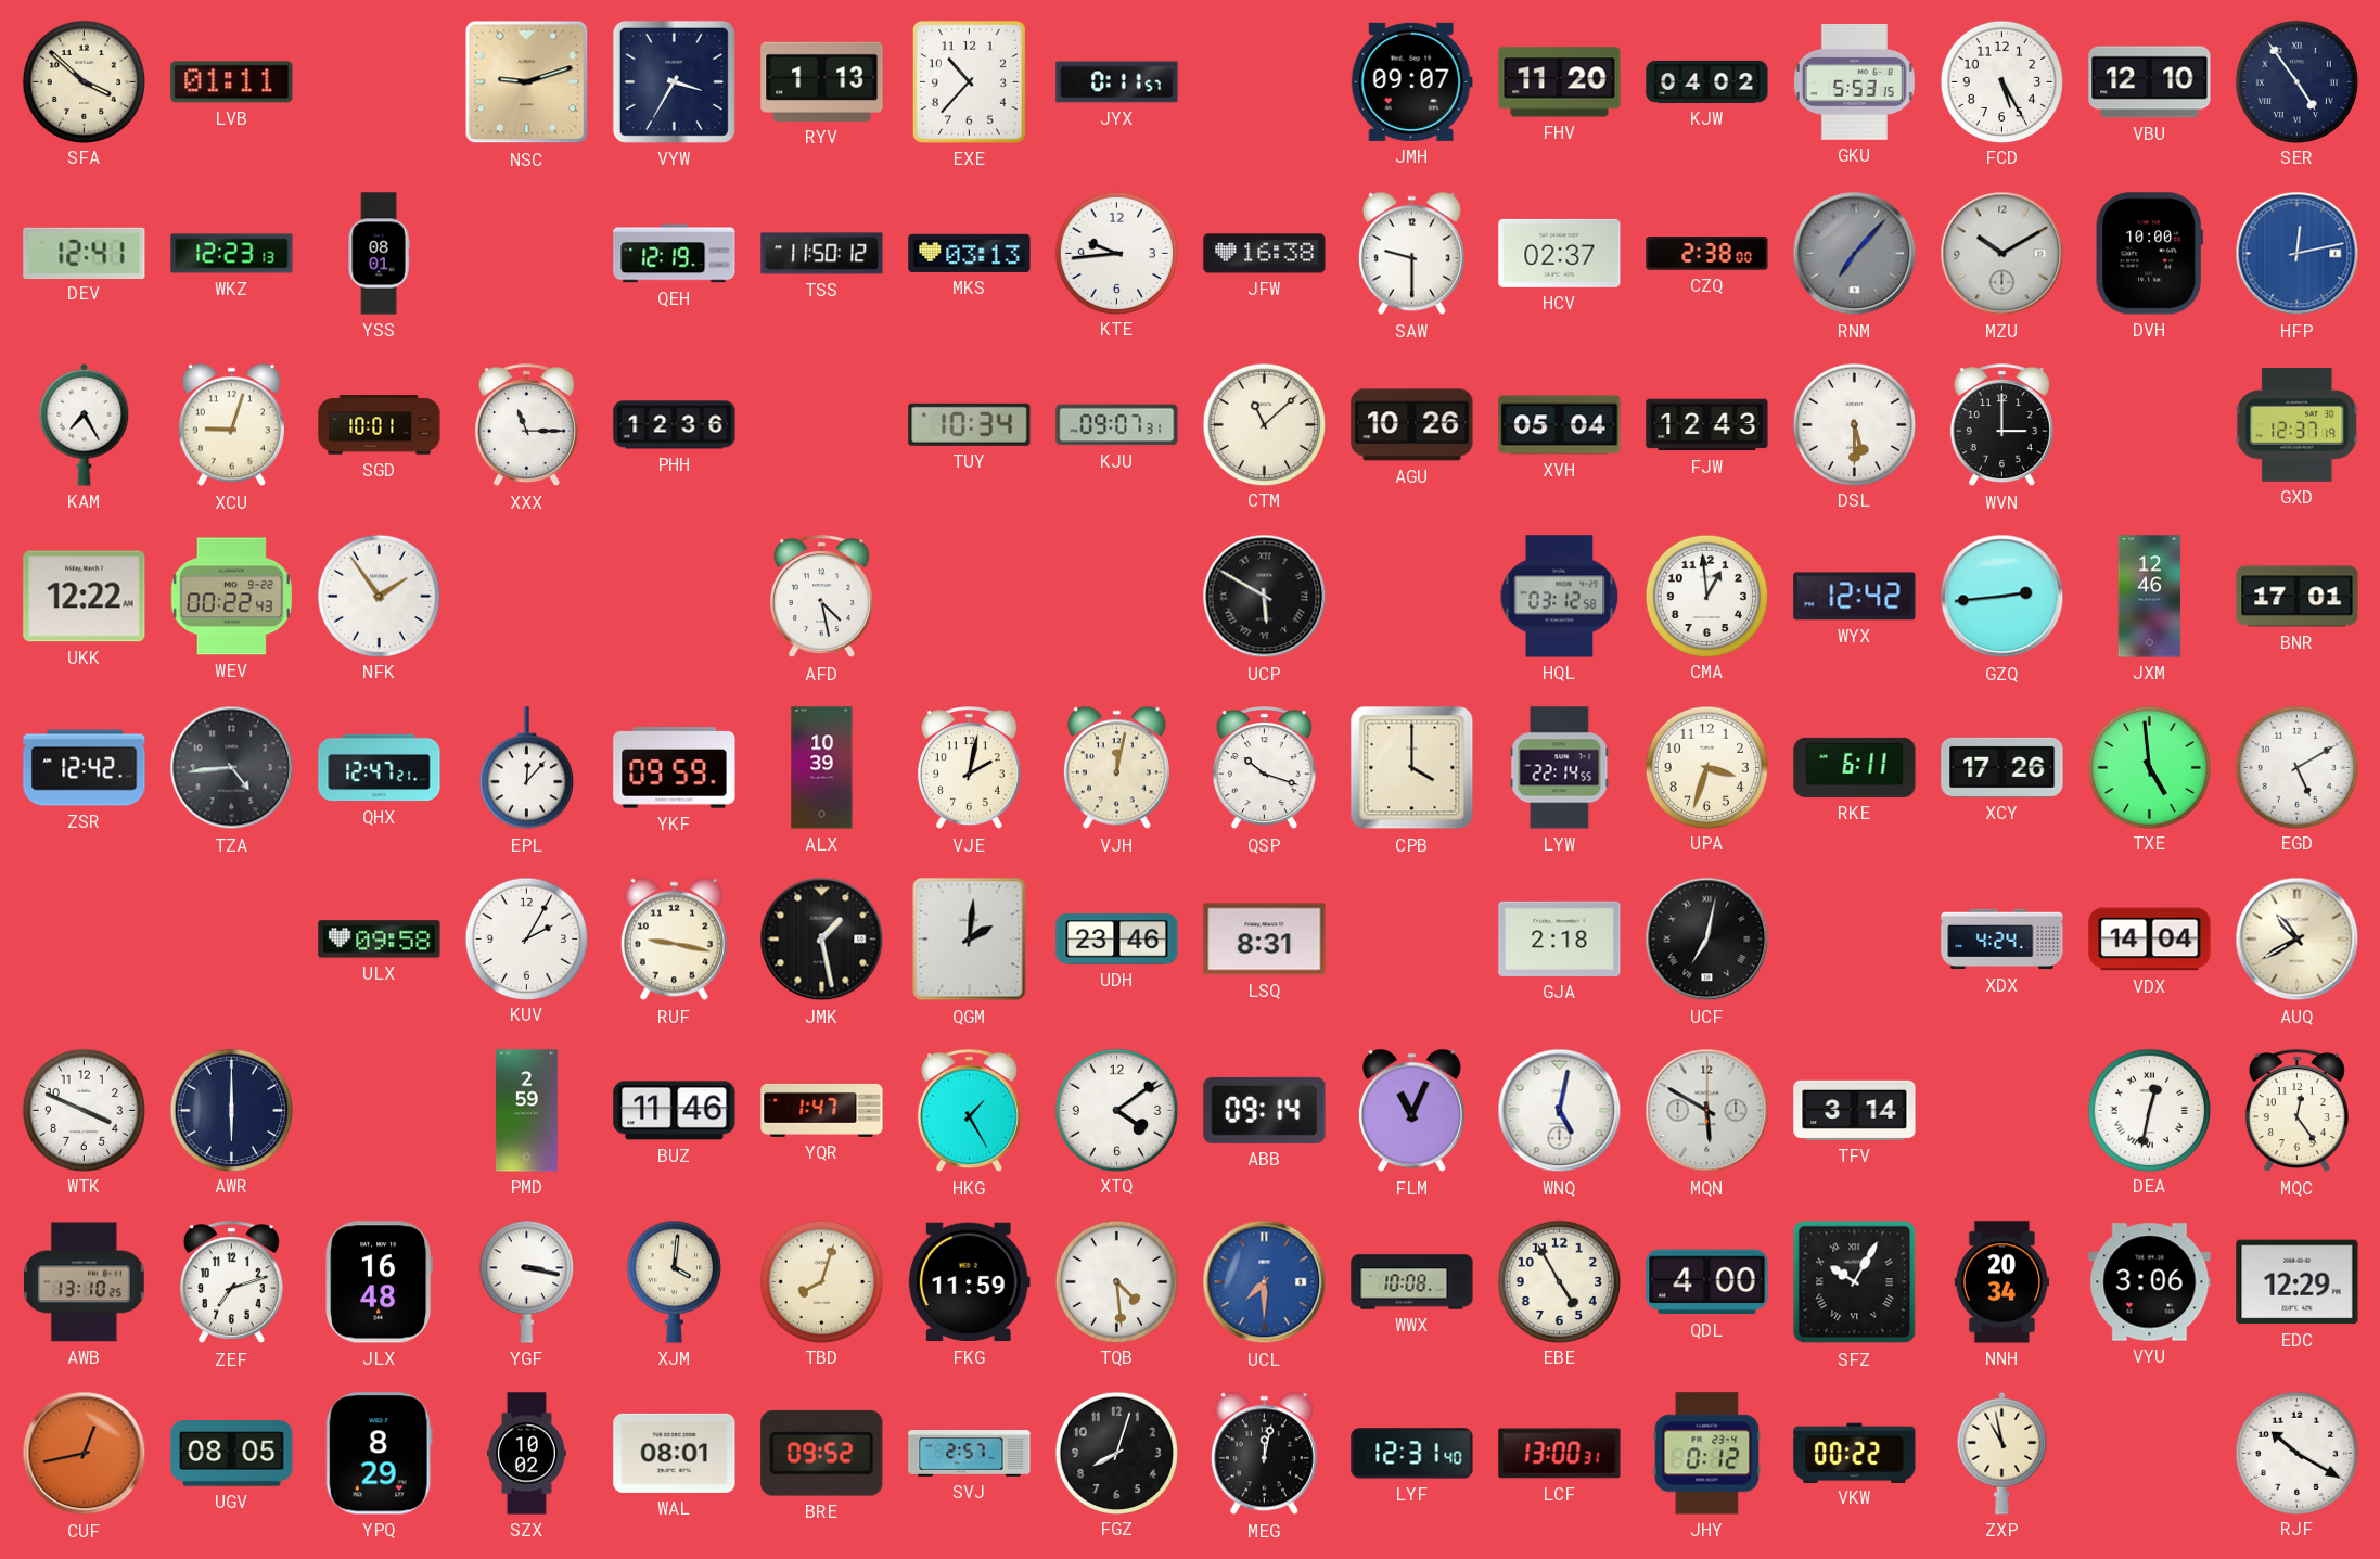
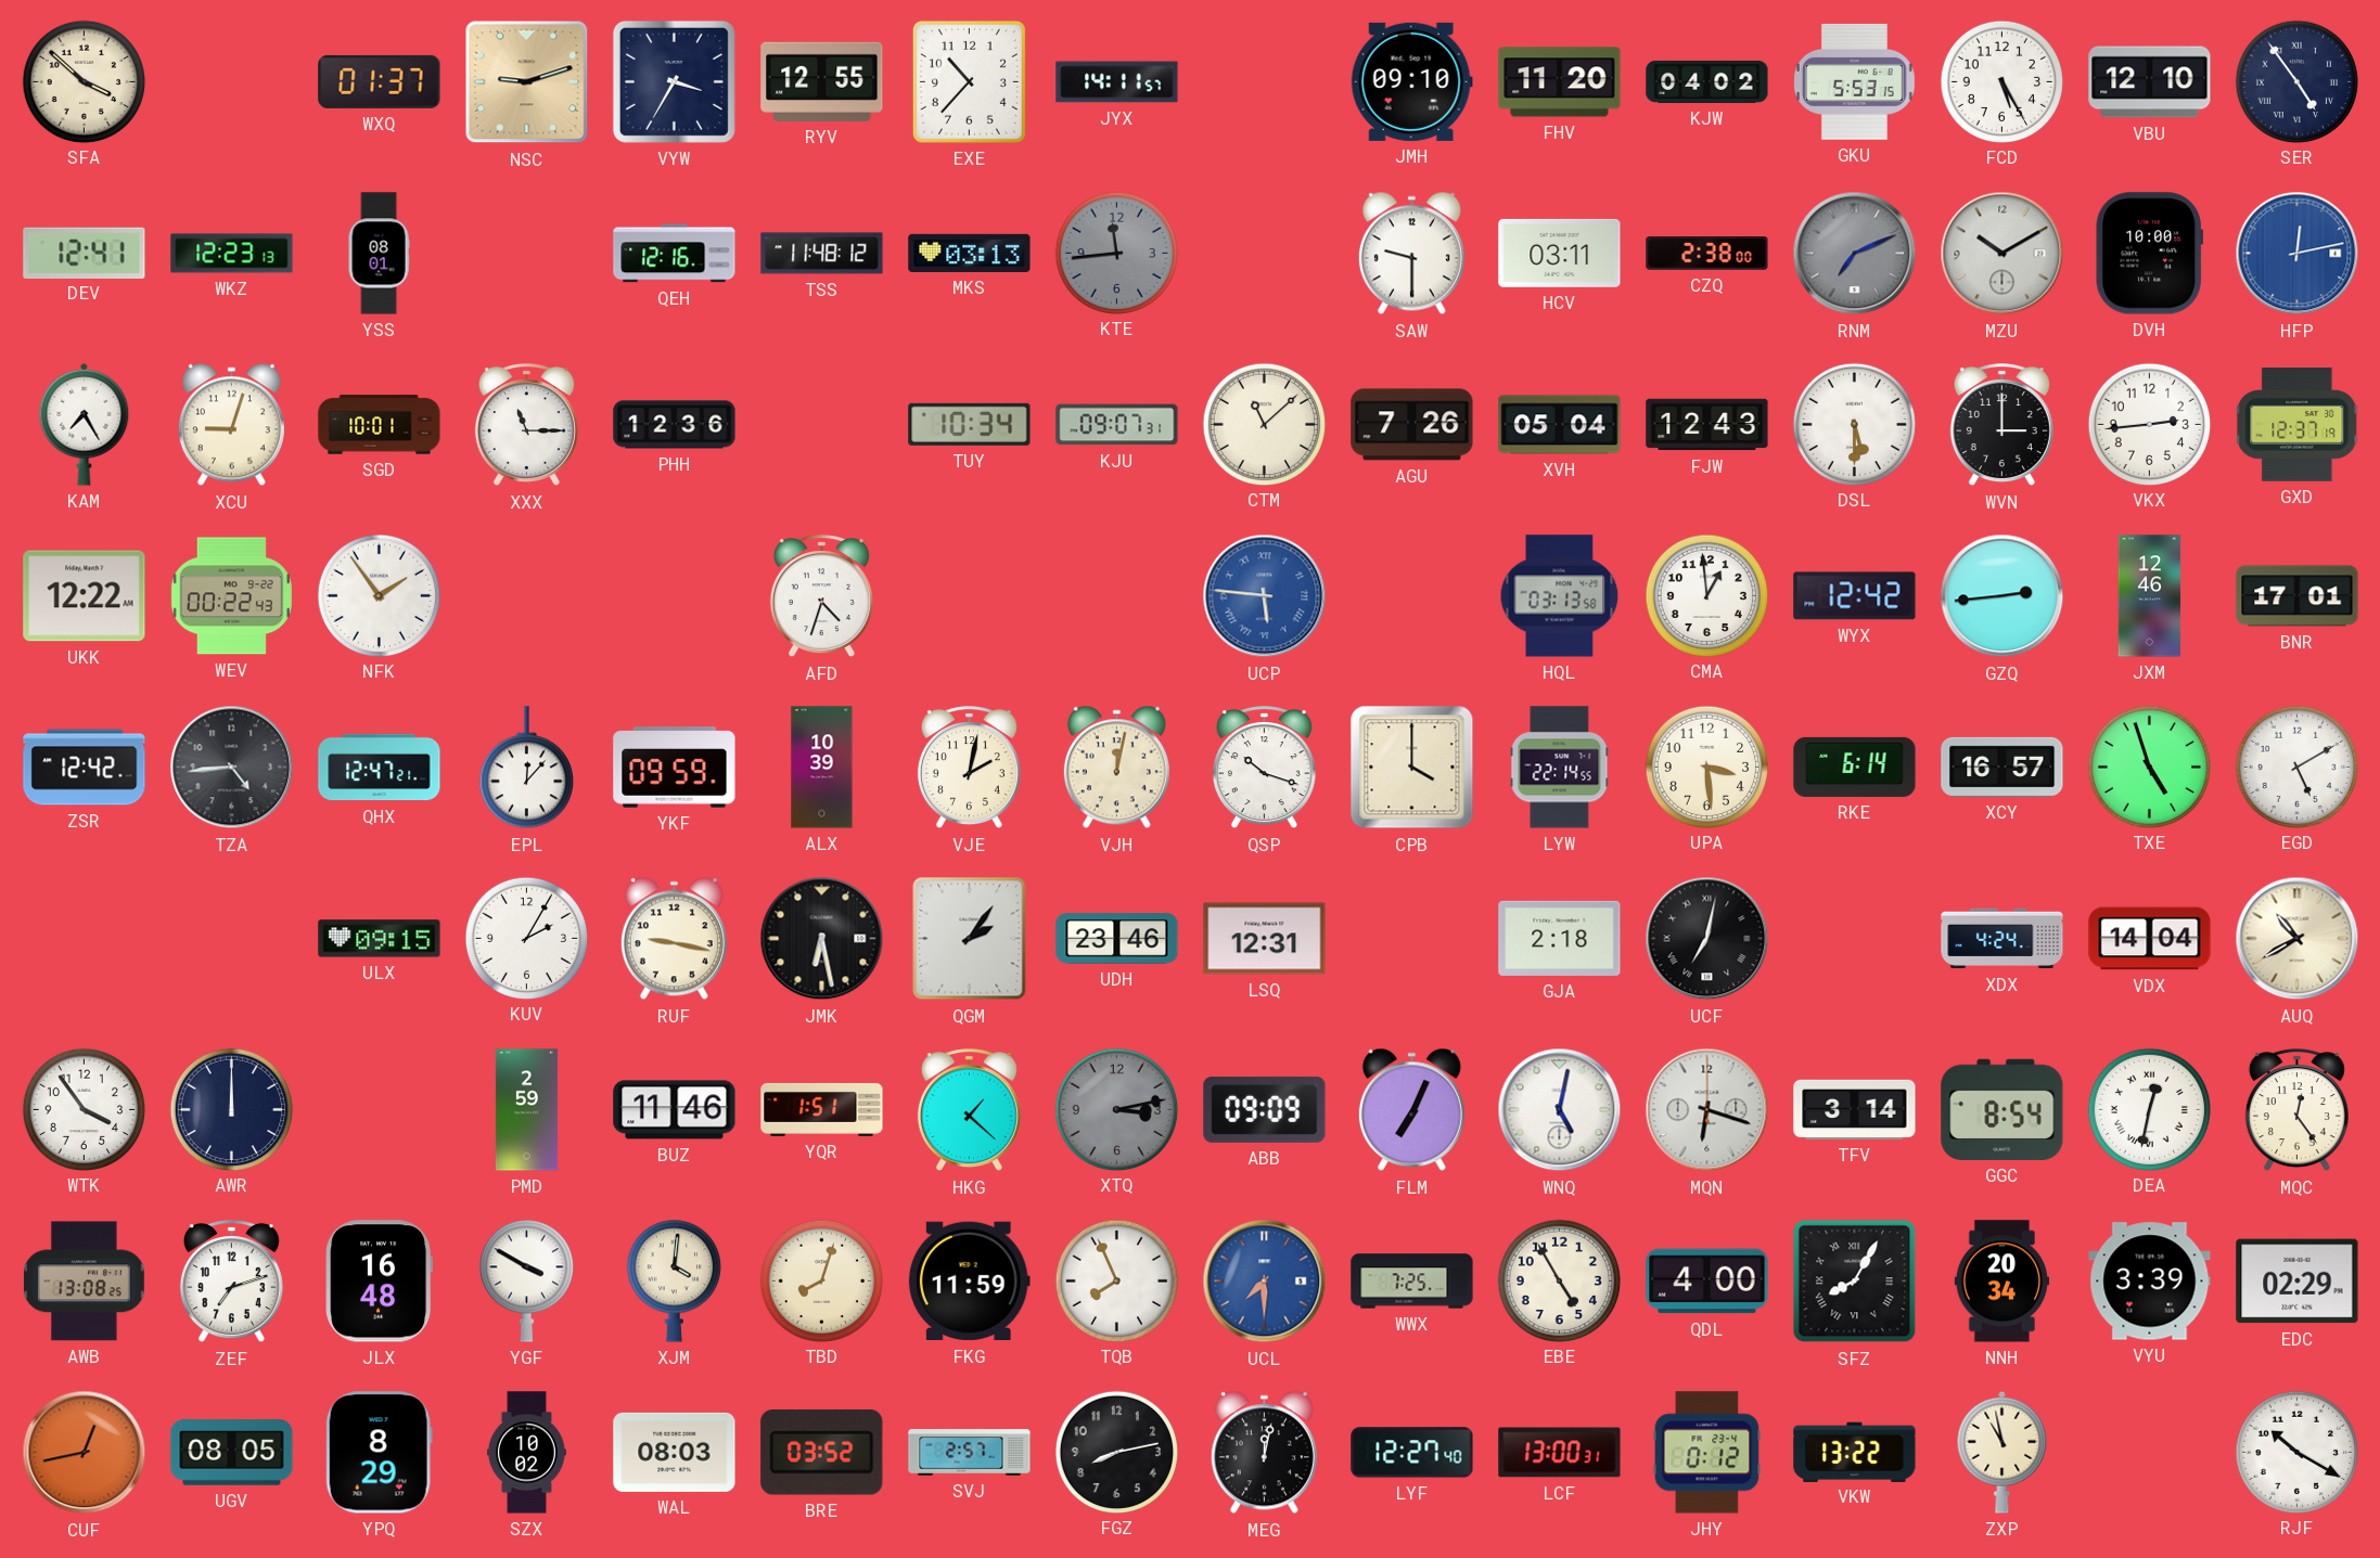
LVB: 01:11 -> none
WXQ: none -> 01:37
RYV: 1:13 -> 12:55
JYX: 0:11 -> 14:11
JMH: 09:07 -> 09:10
QEH: 12:19 -> 12:16
TSS: 11:50 -> 11:48
KTE: 9:44 -> 11:44
KTE dial: white -> grey
JFW: 16:38 -> none
HCV: 02:37 -> 03:11
RNM: 7:07 -> 7:11
AGU: 10:26 -> 7:26
VKX: none -> 2:44
AFD: 4:28 -> 4:33
UCP: 5:50 -> 5:46
UCP dial: black -> blue
HQL: 03:12 -> 03:13
UPA: 3:33 -> 3:29
RKE: 6:11 -> 6:14
XCY: 17:26 -> 16:57
TXE: 4:59 -> 4:57
ULX: 09:58 -> 09:15
JMK: 1:28 -> 6:28
QGM: 2:01 -> 2:06
LSQ: 8:31 -> 12:31
WTK: 3:49 -> 3:54
AWR: 6:00 -> 12:00
YQR: 1:47 -> 1:51
HKG: 1:25 -> 1:22
XTQ: 4:09 -> 3:13
XTQ dial: white -> grey
ABB: 09:14 -> 09:09
FLM: 11:04 -> 7:04
MQN: 5:50 -> 6:18
GGC: none -> 8:54
AWB: 13:10 -> 13:08
YGF: 3:17 -> 3:50
TQB: 4:29 -> 7:56
WWX: 10:08 -> 7:25
SFZ: 10:05 -> 8:05
VYU: 3:06 -> 3:39
EDC: 12:29 -> 02:29
WAL: 08:01 -> 08:03
BRE: 09:52 -> 03:52
FGZ: 8:03 -> 8:13
LYF: 12:31 -> 12:27
VKW: 00:22 -> 13:22
